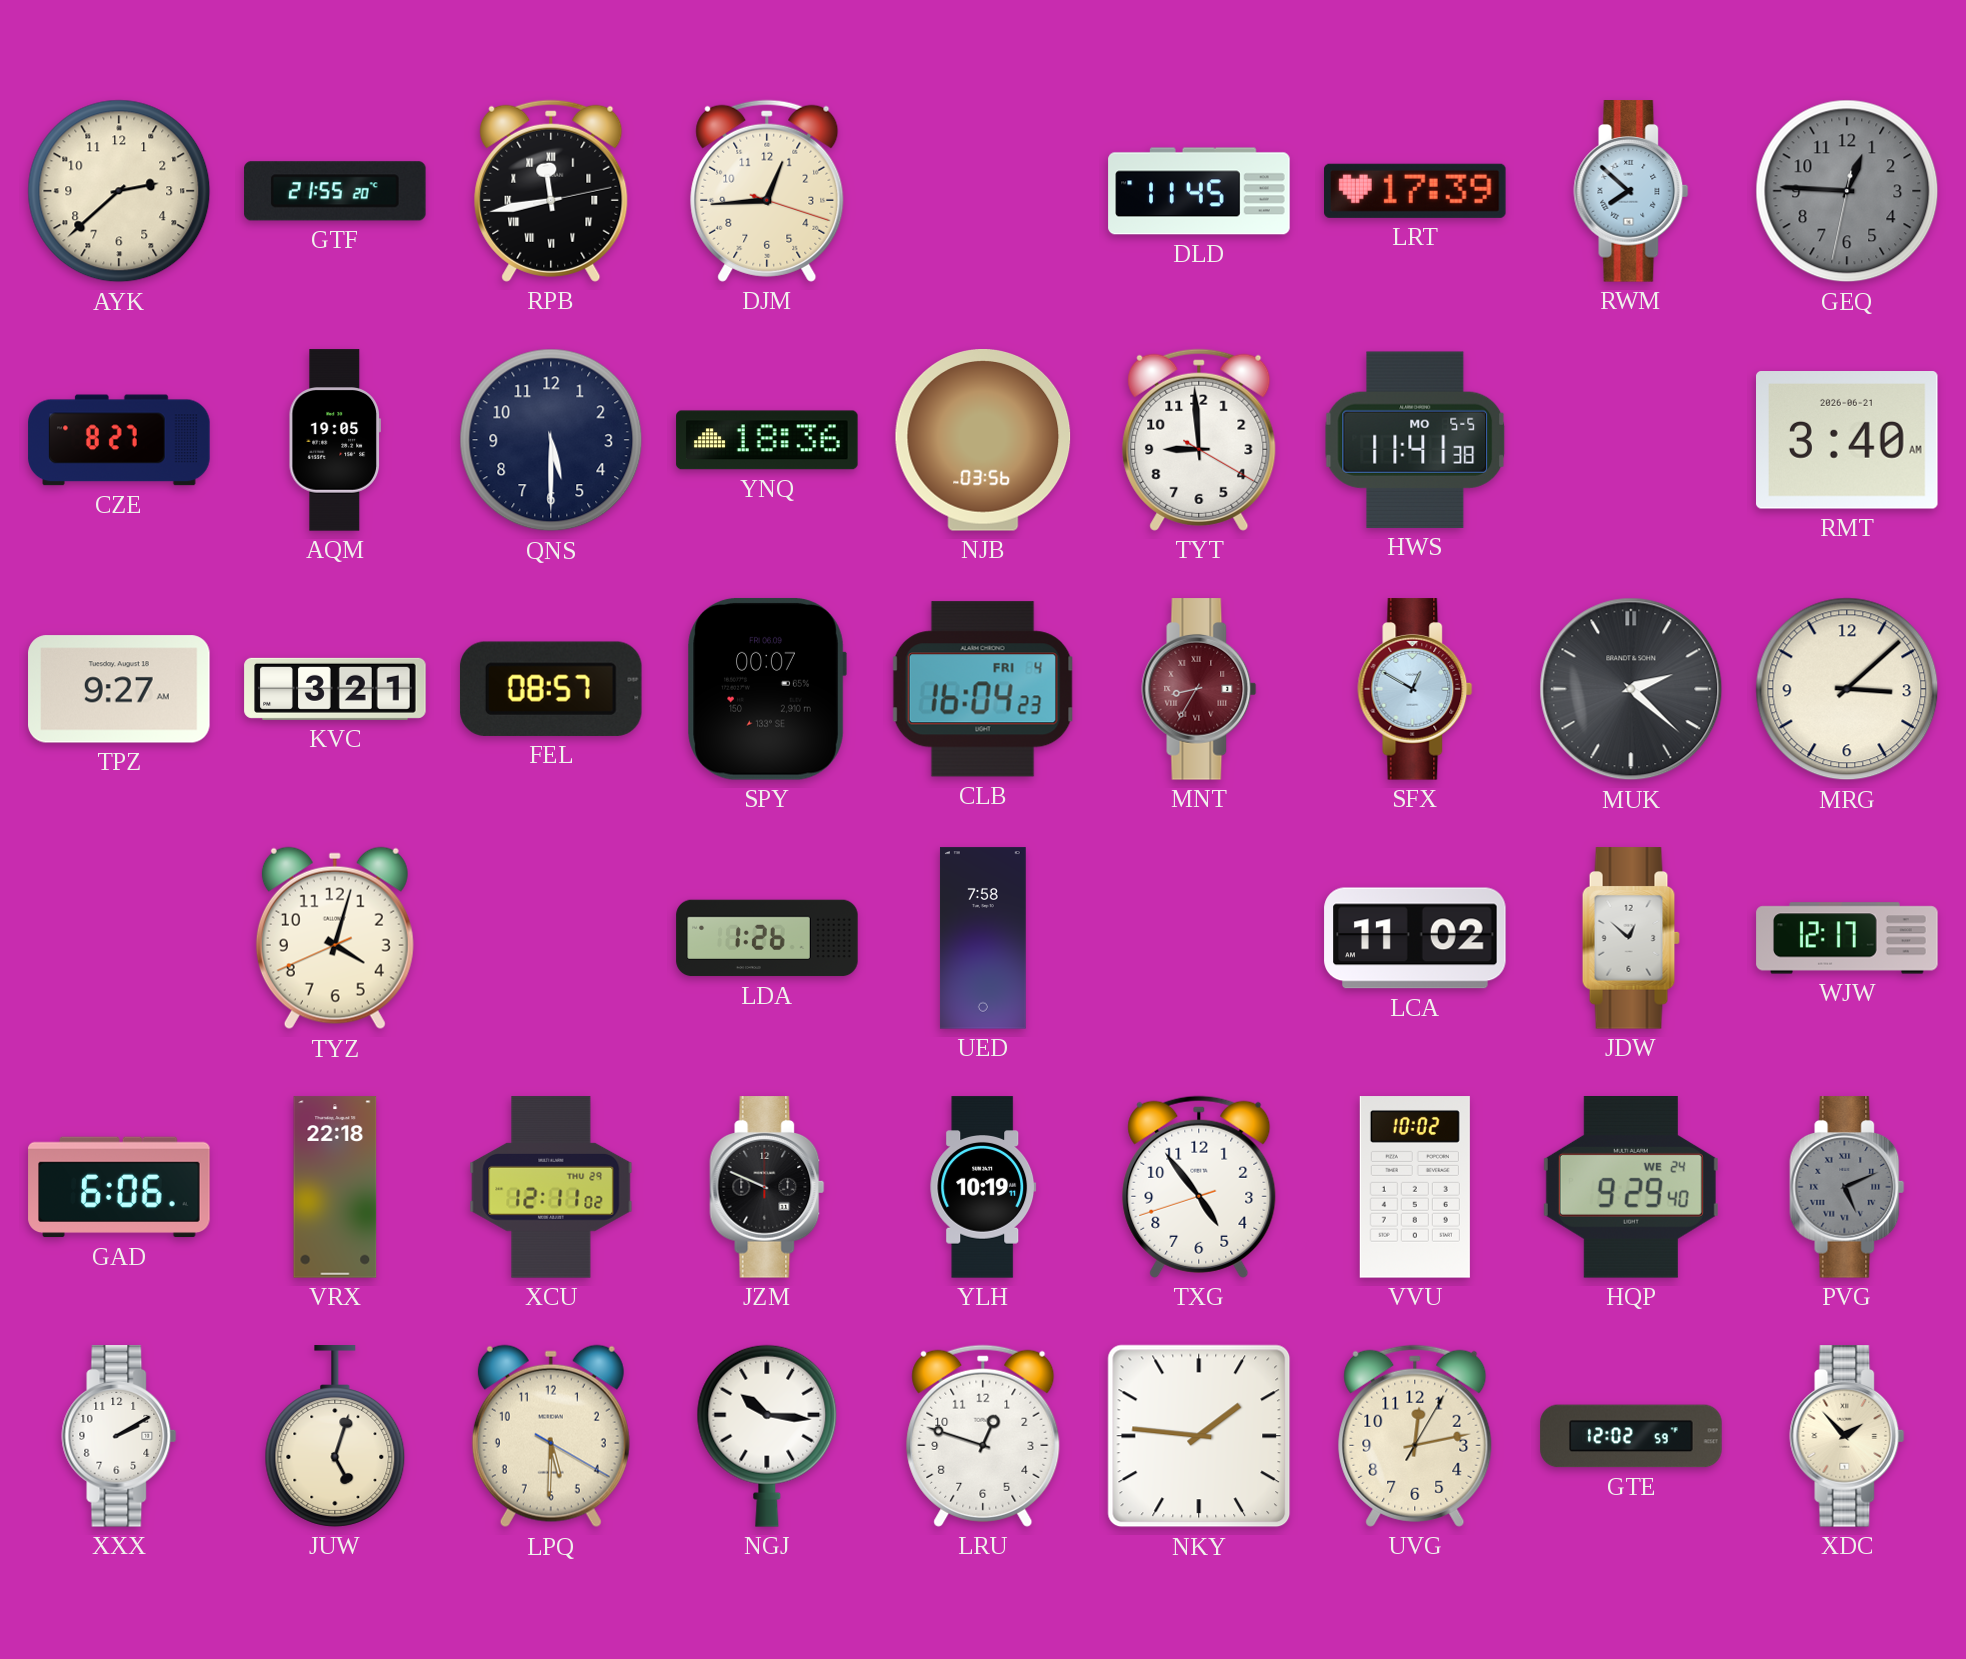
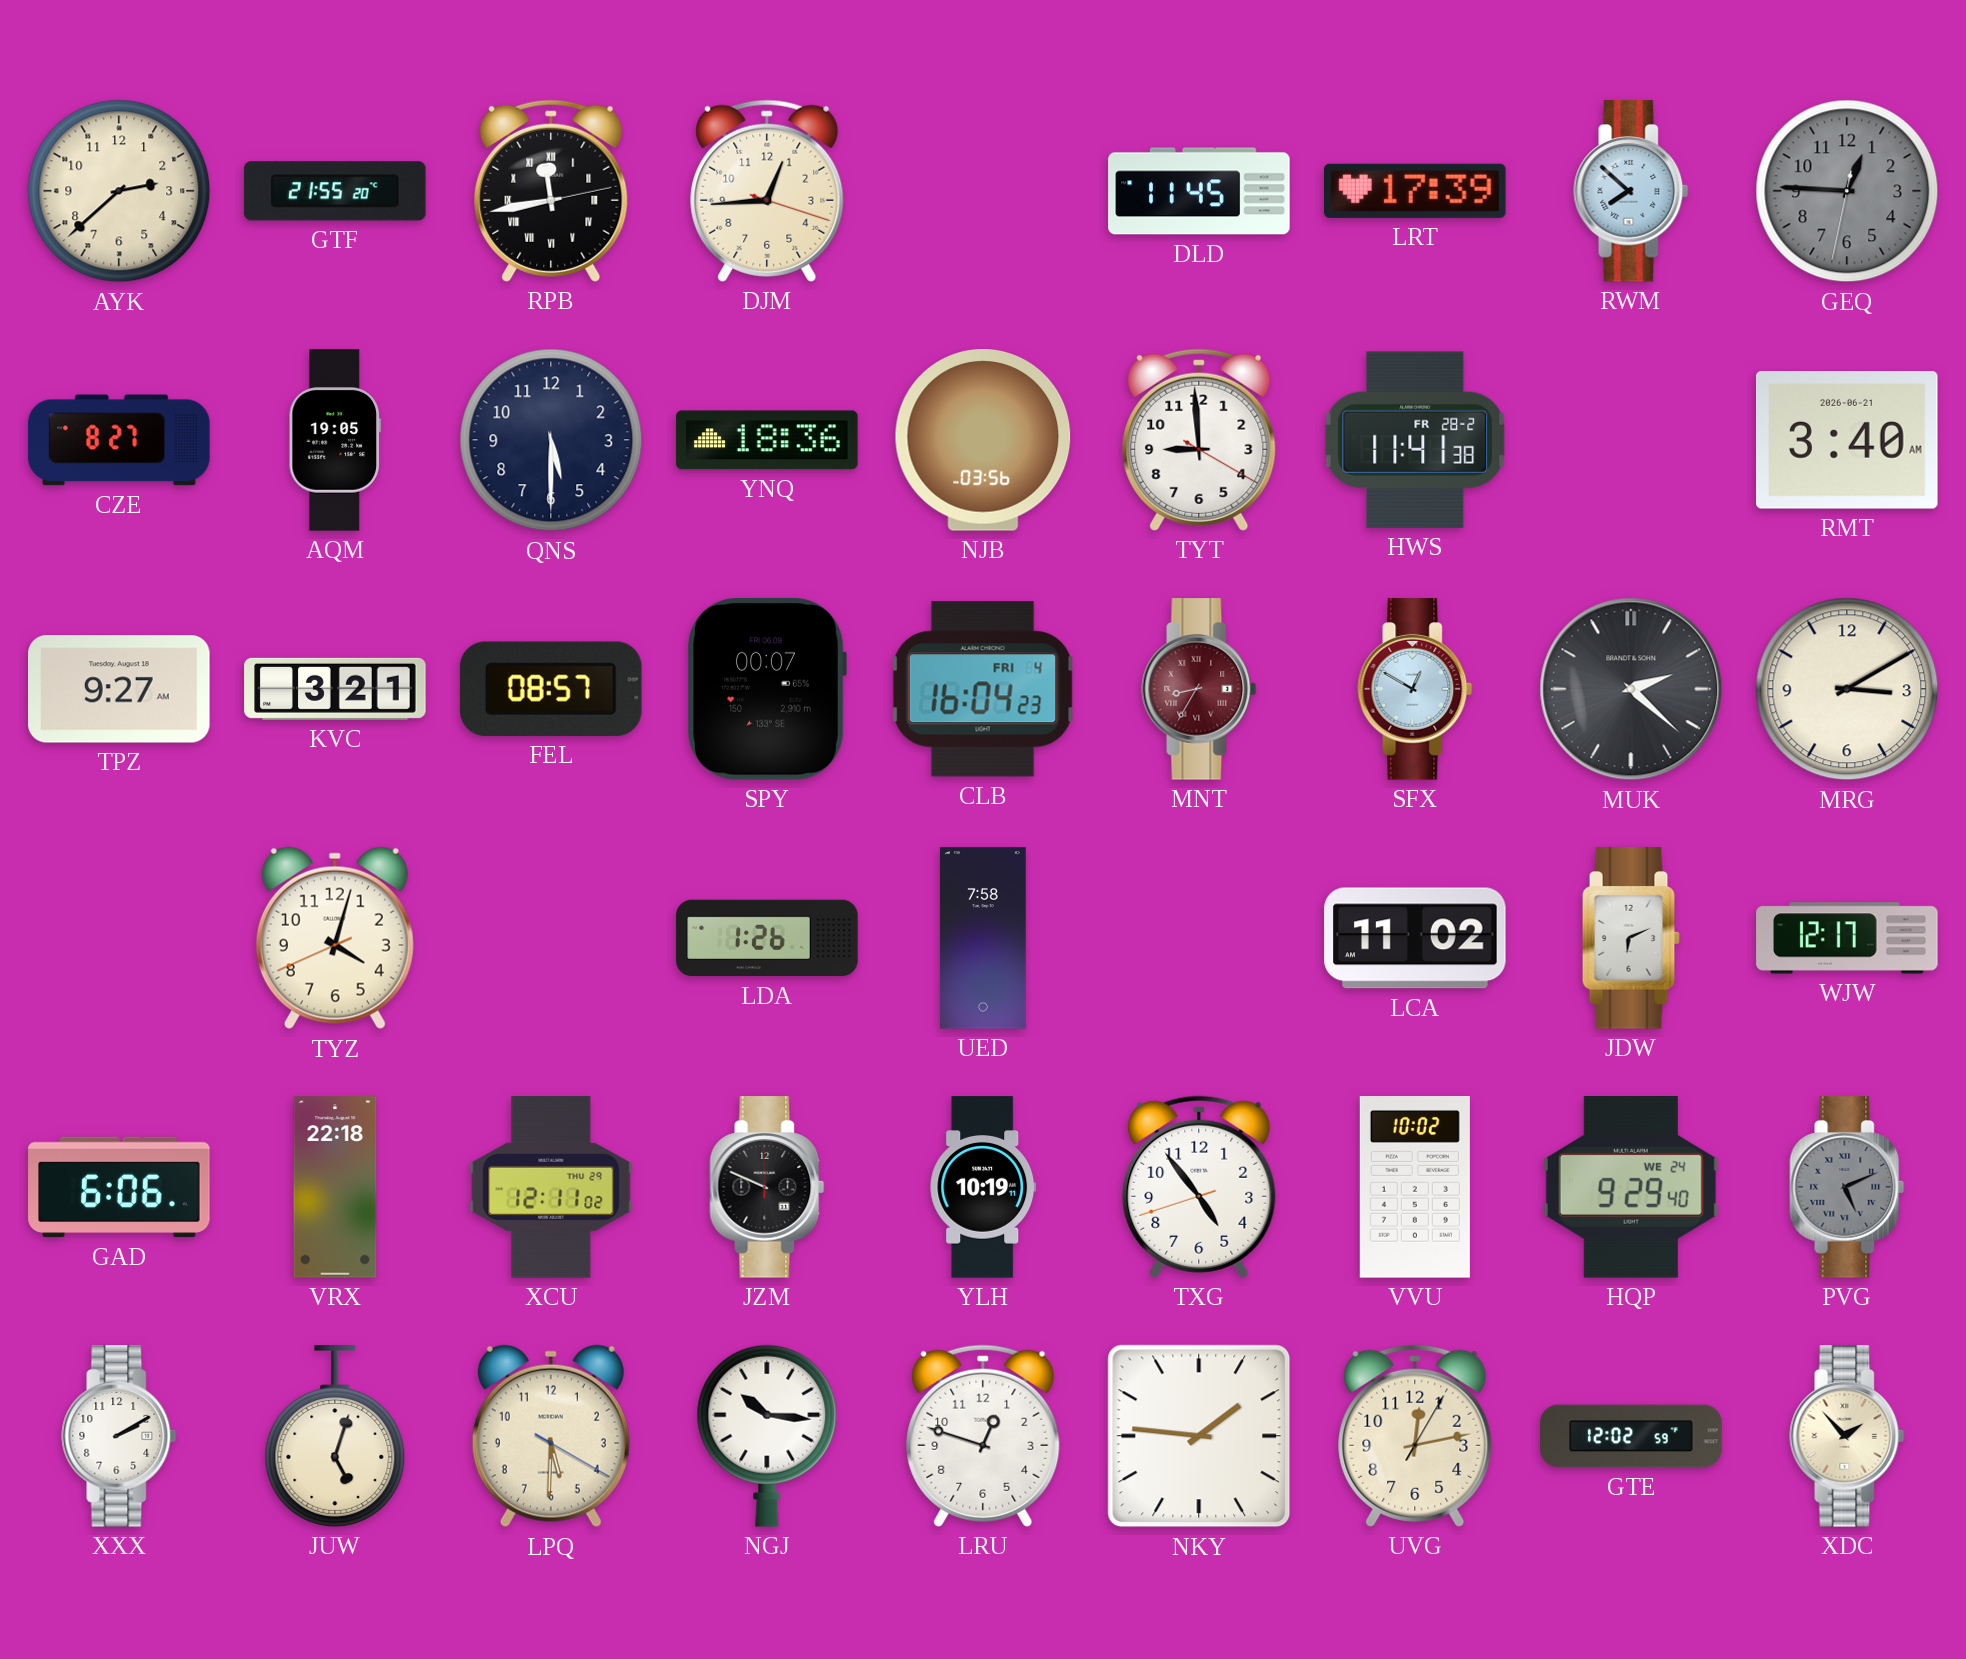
HWS date: MO 5-5 -> FR 28-2
MRG: 3:08 -> 3:10
JDW: 12:52 -> 6:11
